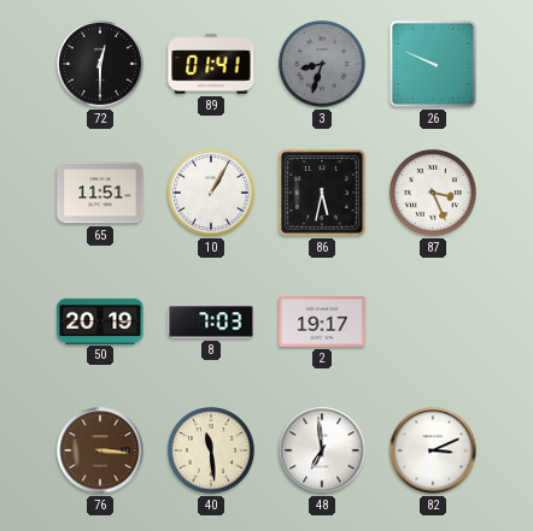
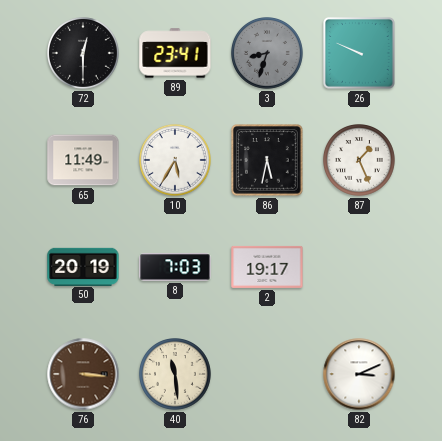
89: 01:41 -> 23:41
65: 11:51 -> 11:49
10: 1:05 -> 5:35
87: 3:26 -> 1:26
48: 6:59 -> none
